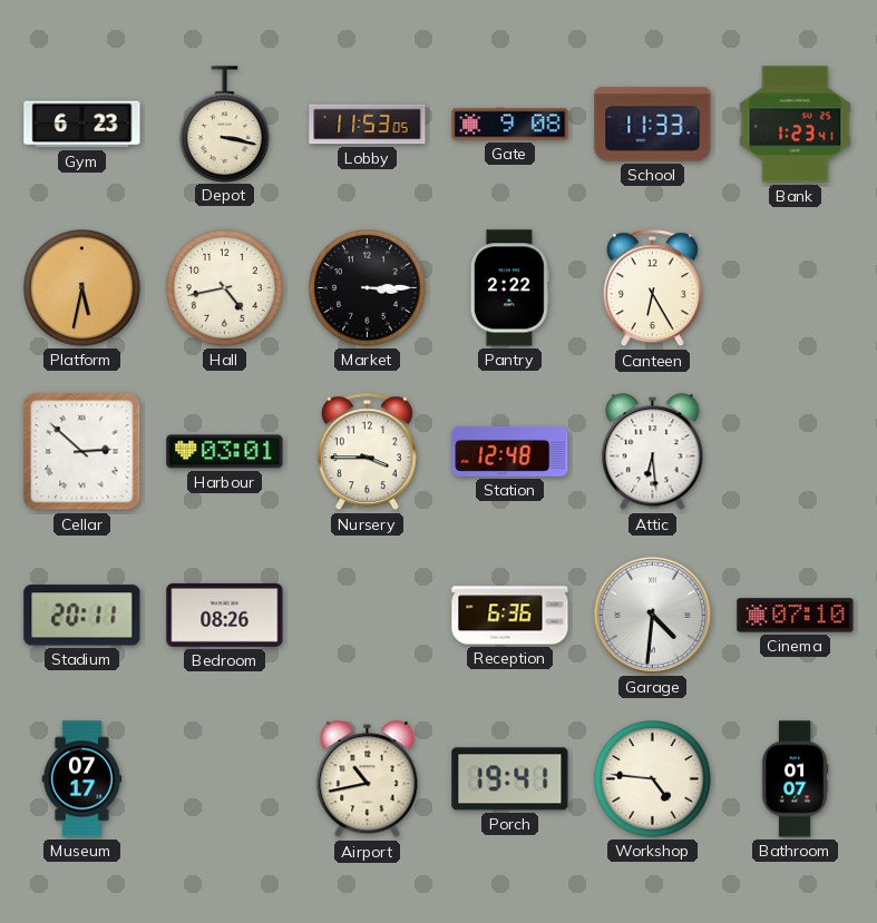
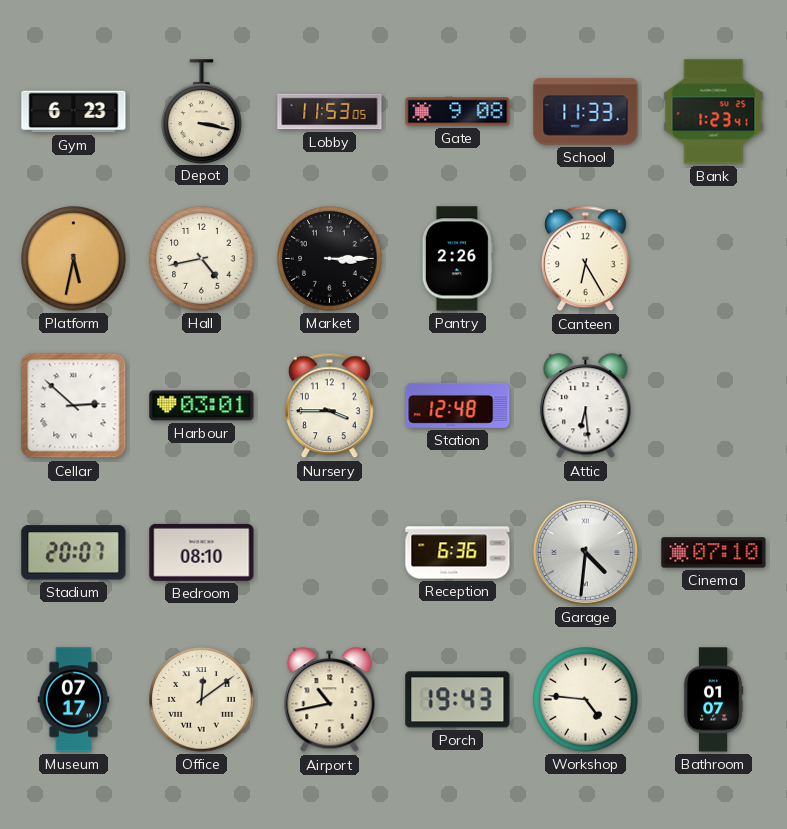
Pantry: 2:22 -> 2:26
Stadium: 20:11 -> 20:07
Bedroom: 08:26 -> 08:10
Office: none -> 12:09
Porch: 19:41 -> 19:43
